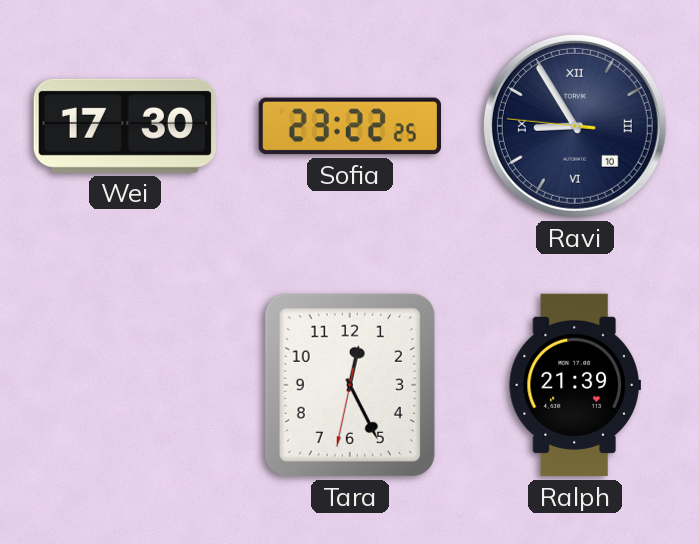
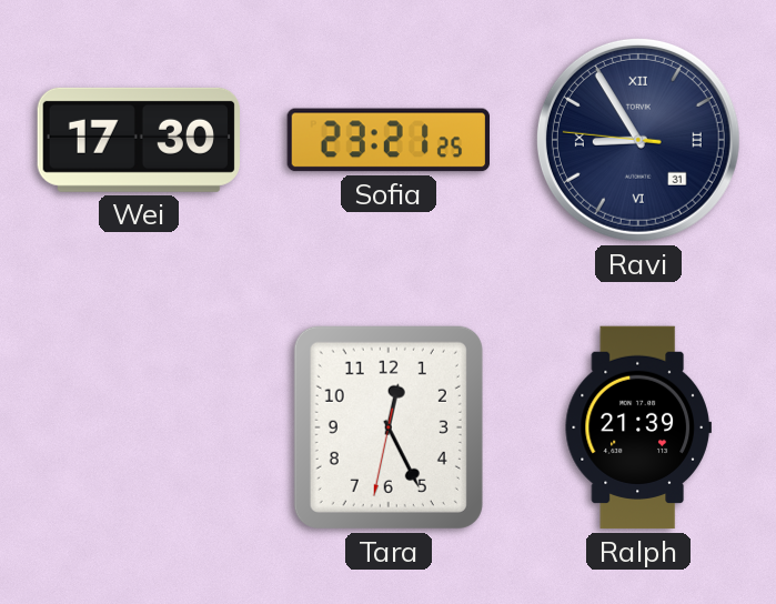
Sofia: 23:22 -> 23:21
Ravi date: 10 -> 31
